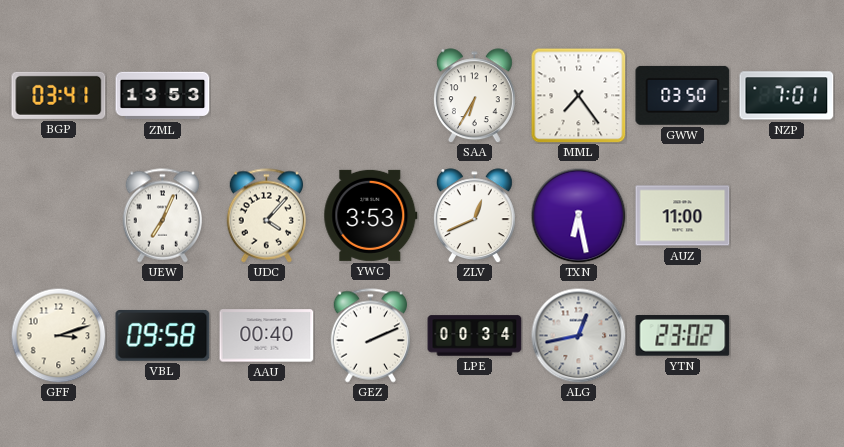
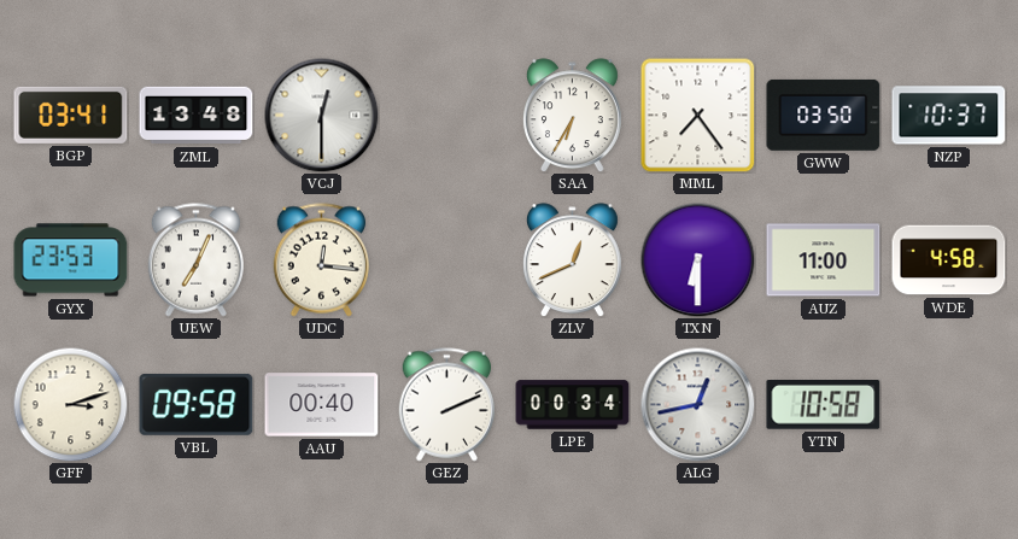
ZML: 13:53 -> 13:48
VCJ: none -> 12:30
NZP: 7:01 -> 10:37
GYX: none -> 23:53
UDC: 4:07 -> 12:16
YWC: 3:53 -> none
TXN: 6:28 -> 6:30
WDE: none -> 4:58
YTN: 23:02 -> 10:58
